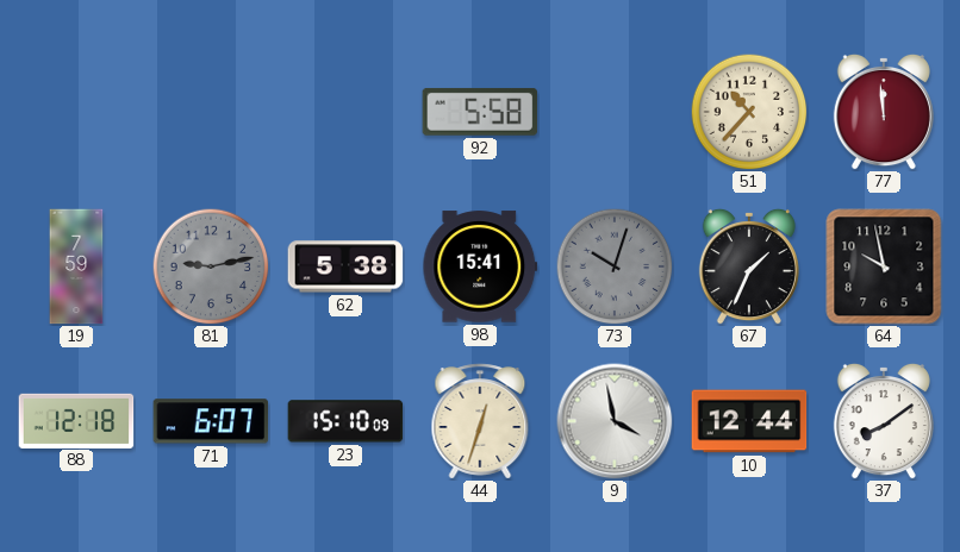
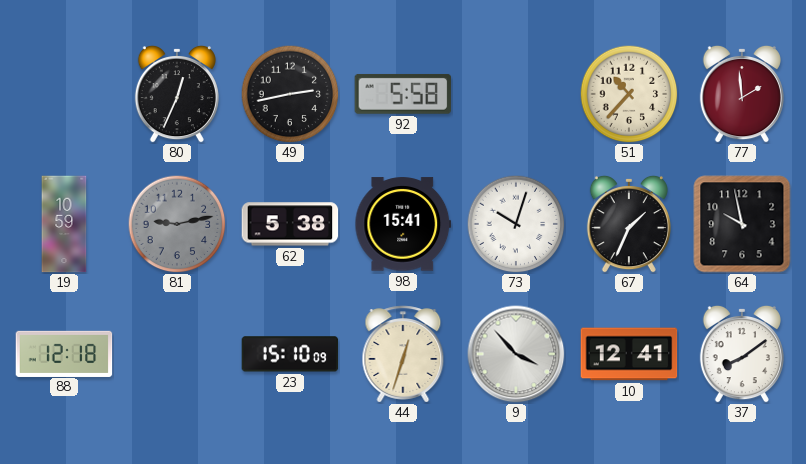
80: none -> 12:34
49: none -> 2:43
77: 11:59 -> 1:59
19: 7:59 -> 10:59
73 dial: grey -> white
71: 6:07 -> none
9: 3:58 -> 3:53
10: 12:44 -> 12:41
